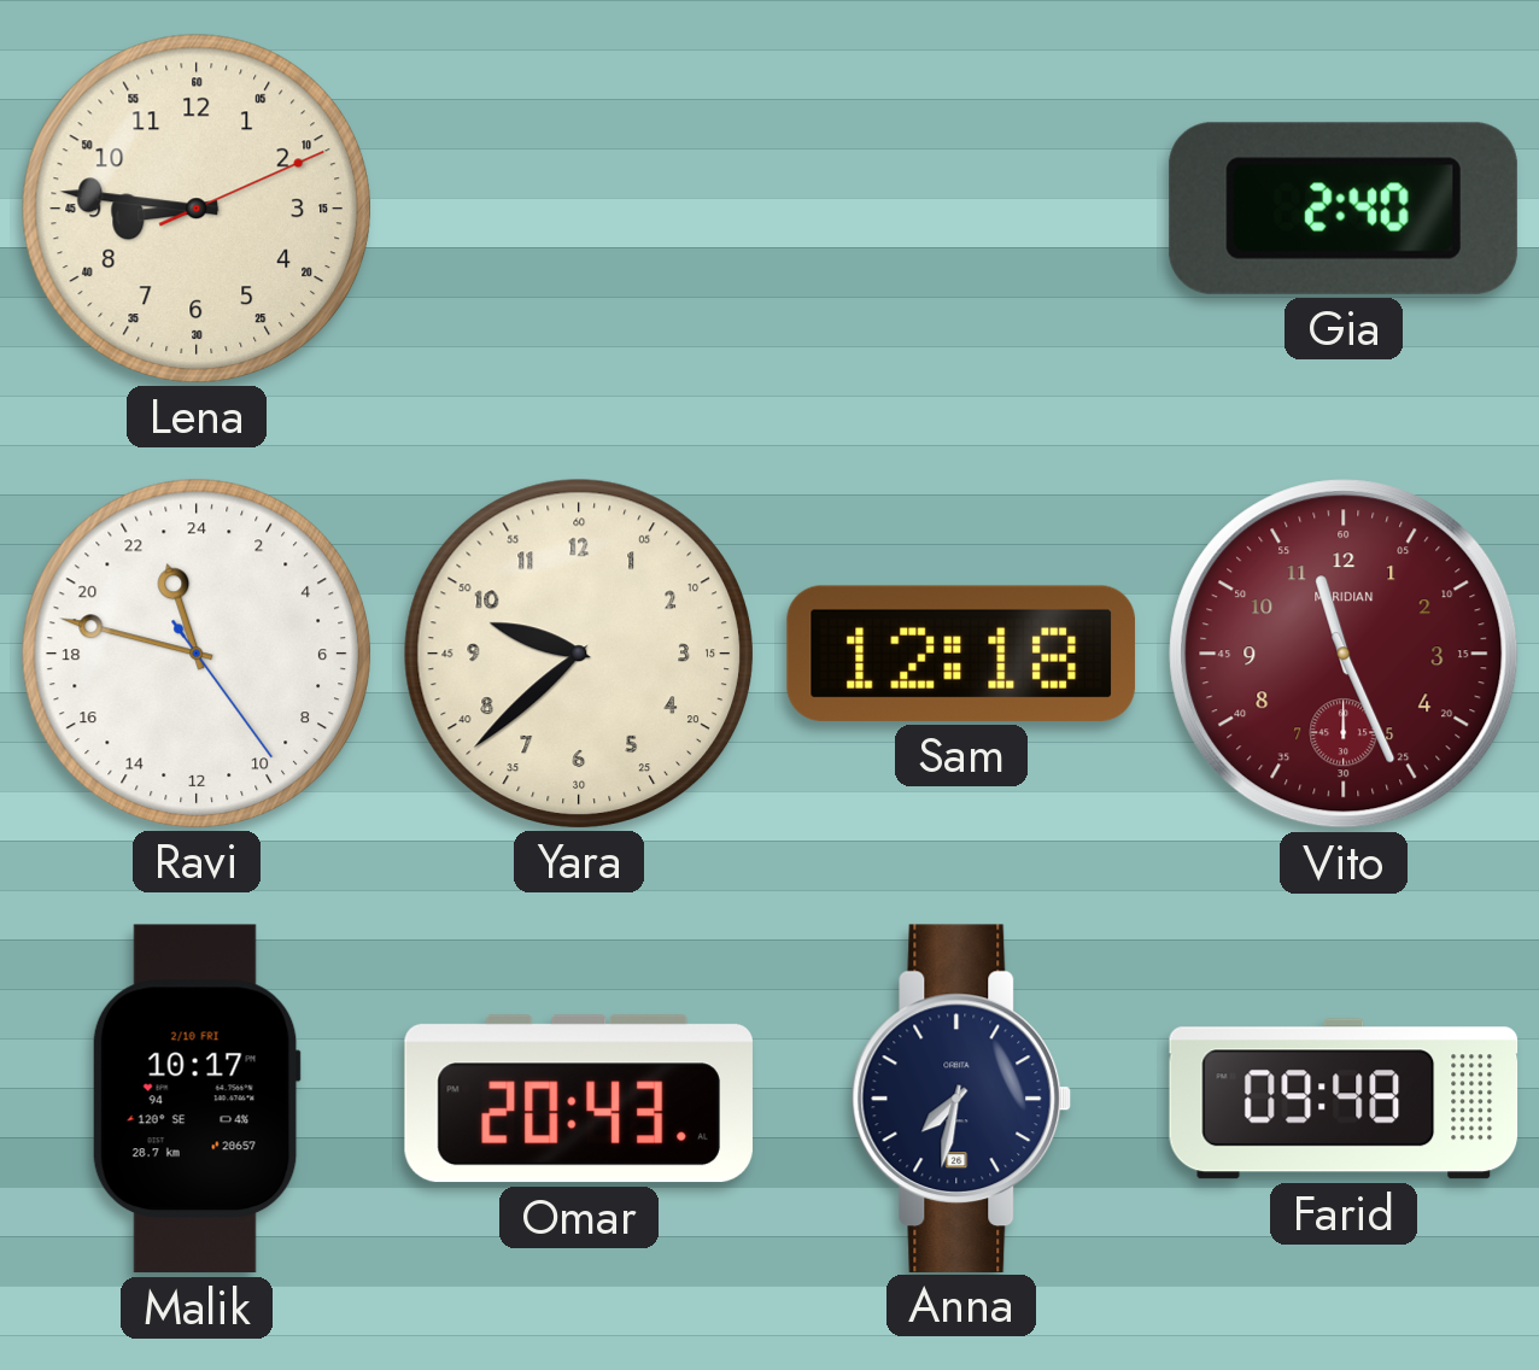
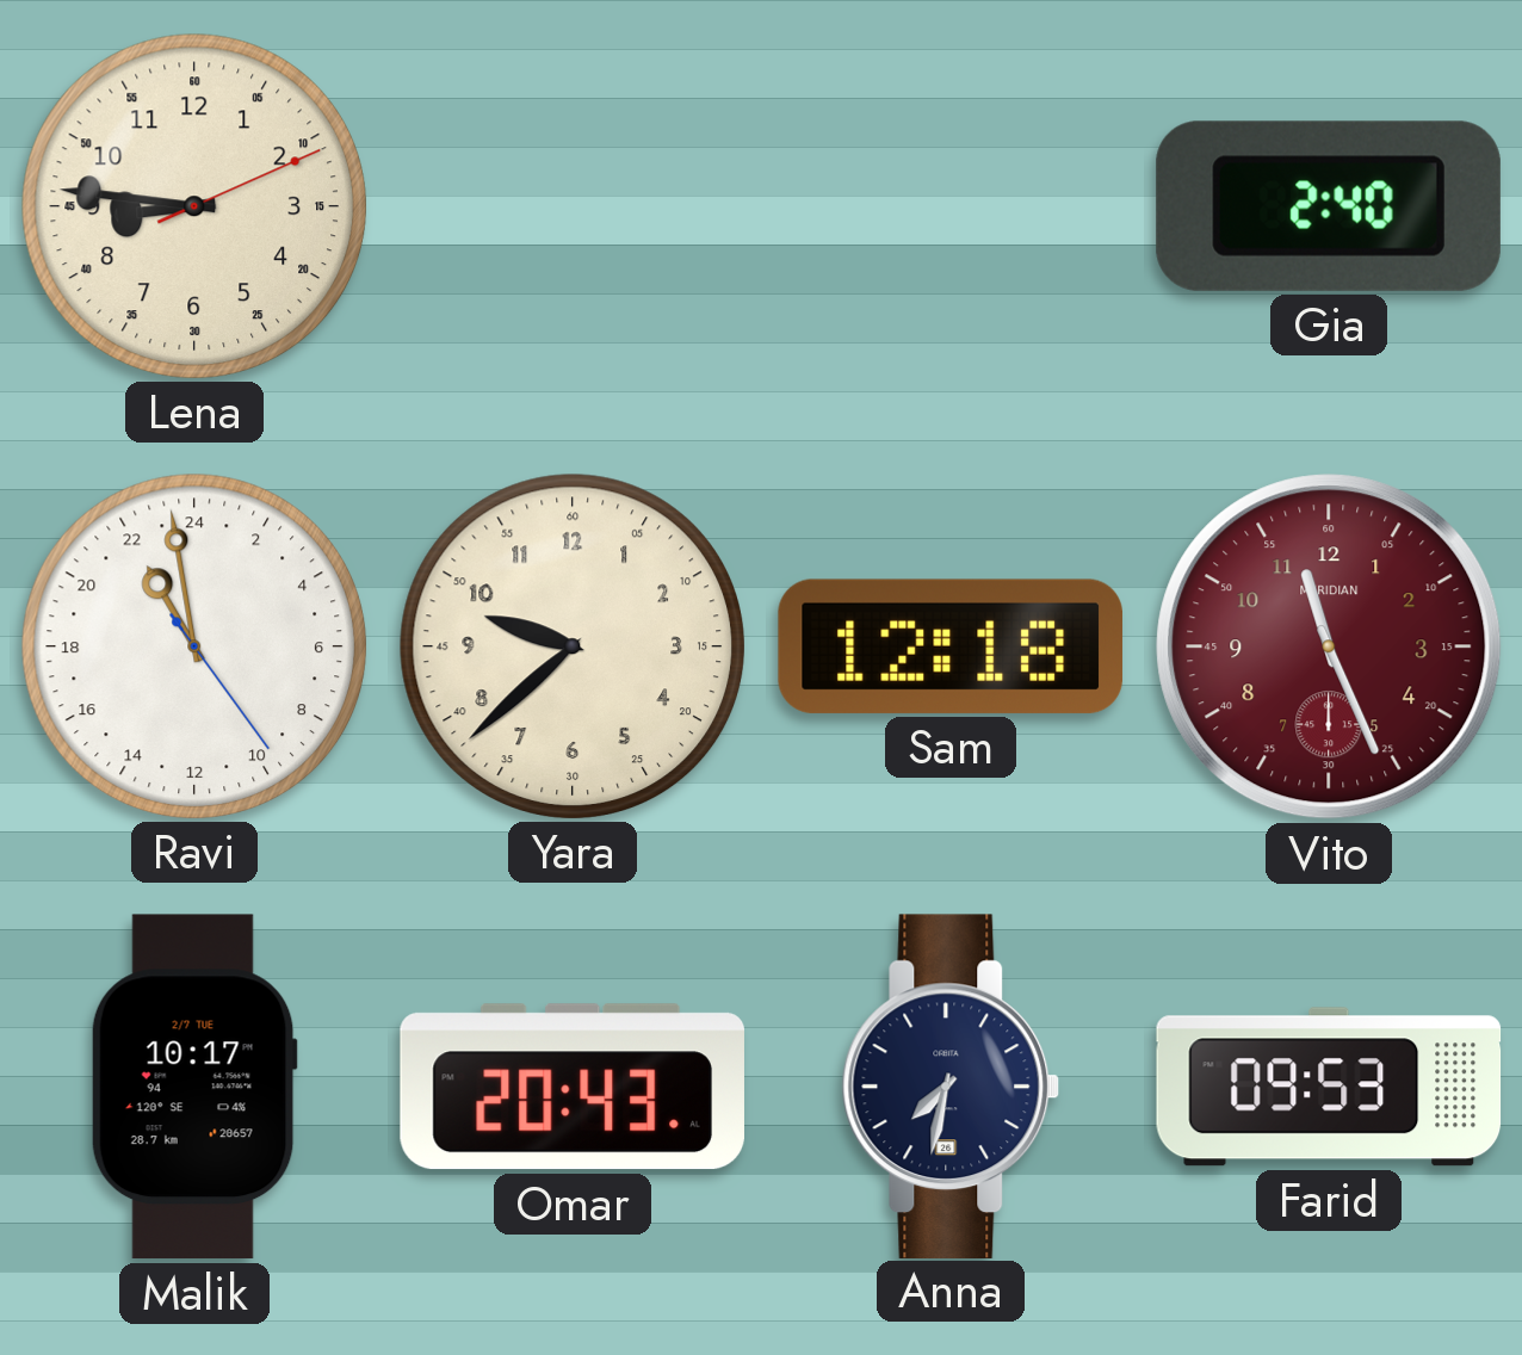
Ravi: 22:47 -> 21:58
Malik date: 2/10 FRI -> 2/7 TUE
Farid: 09:48 -> 09:53
